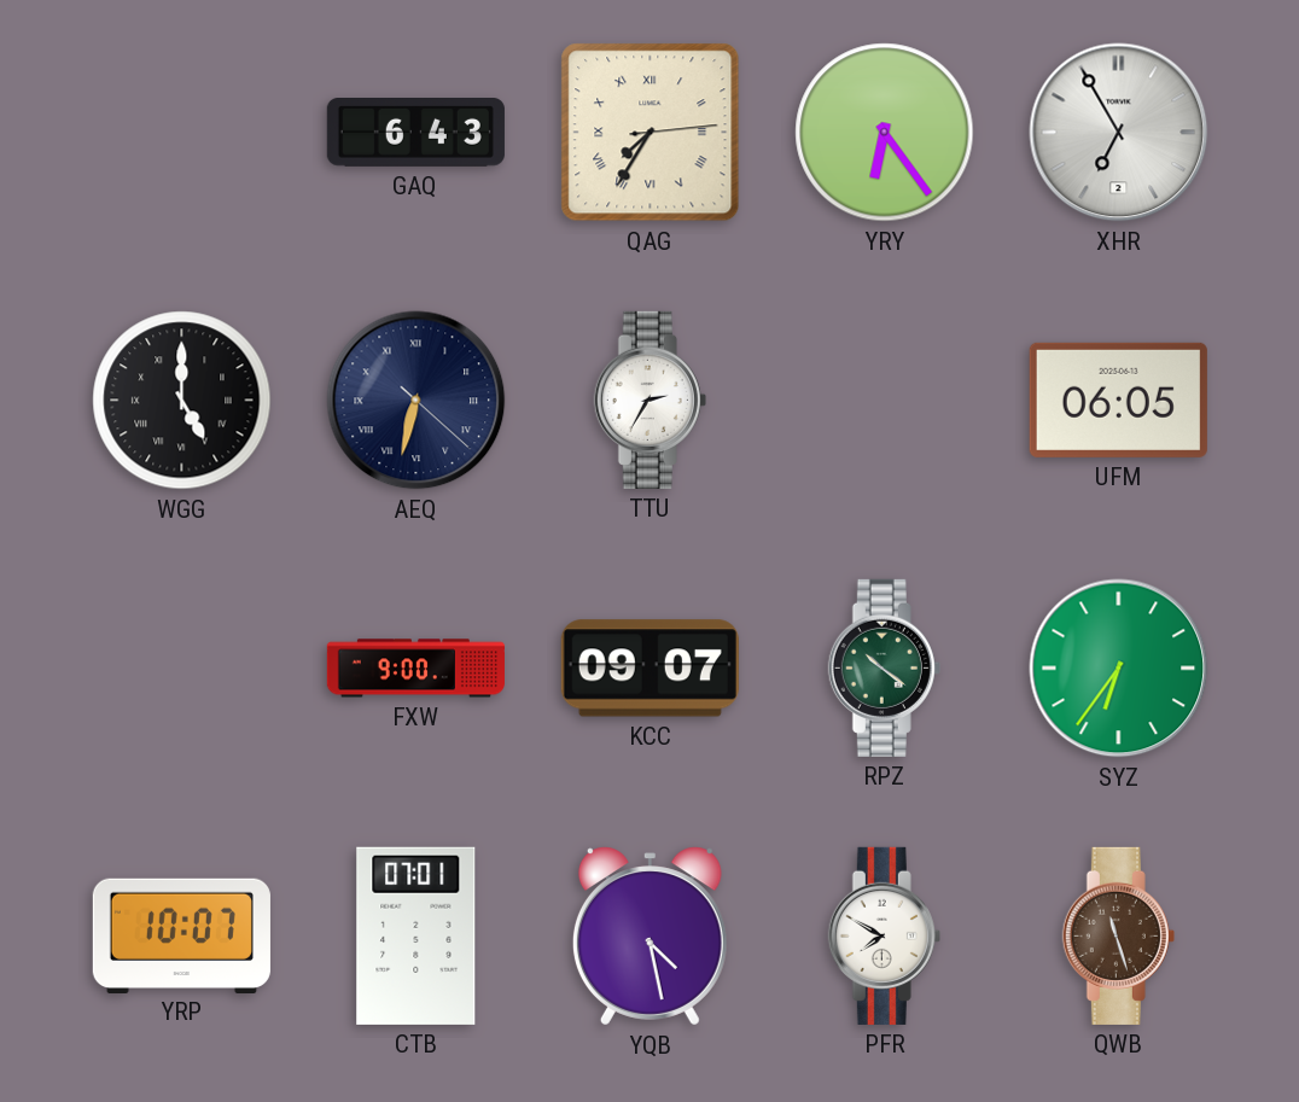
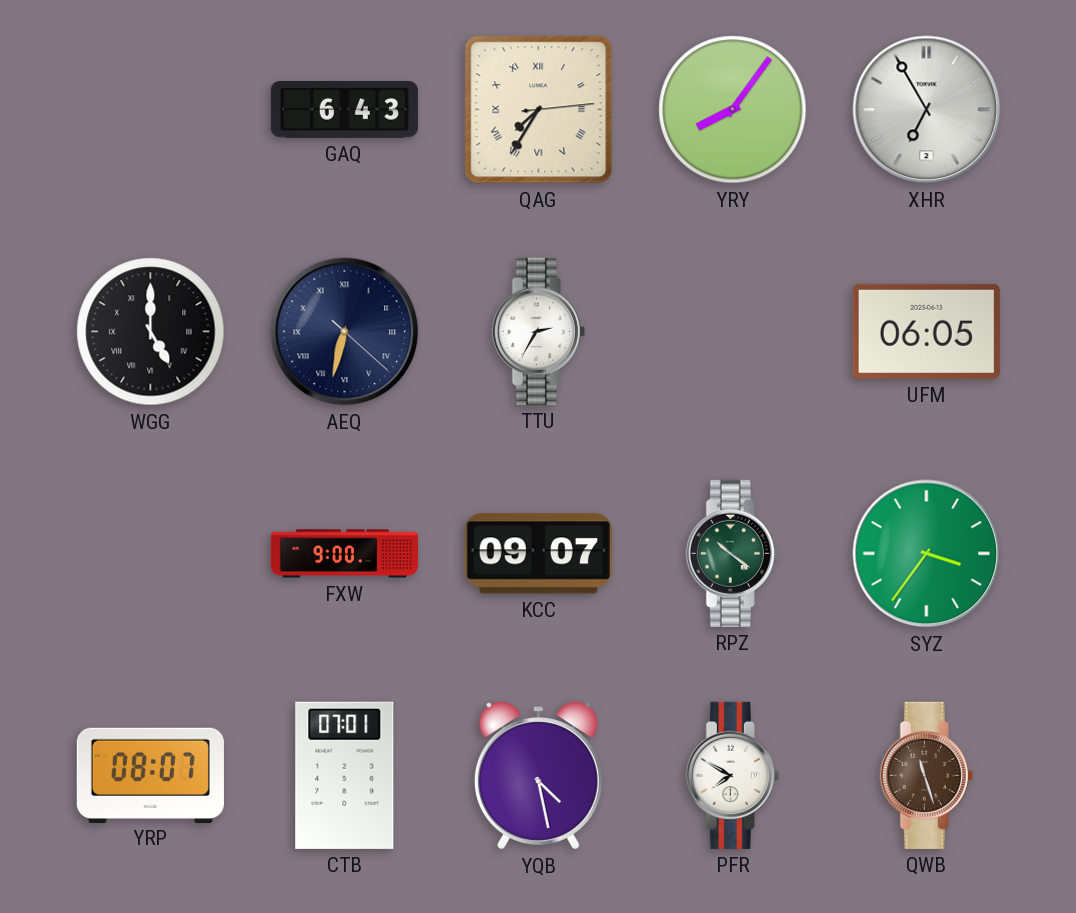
YRY: 6:24 -> 8:06
SYZ: 6:36 -> 3:36
YRP: 10:07 -> 08:07
